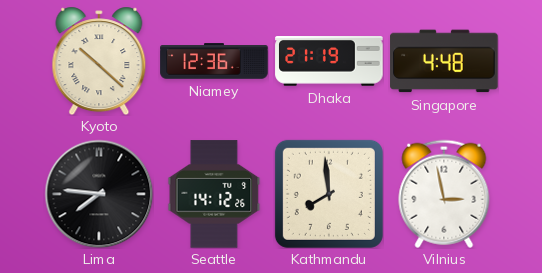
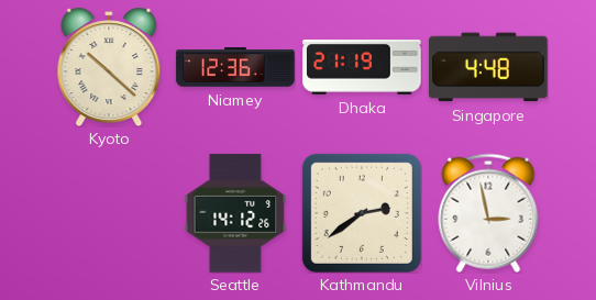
Lima: 7:46 -> none
Kathmandu: 7:59 -> 2:39
